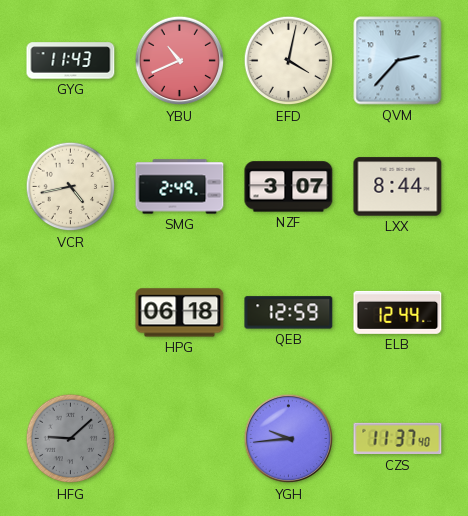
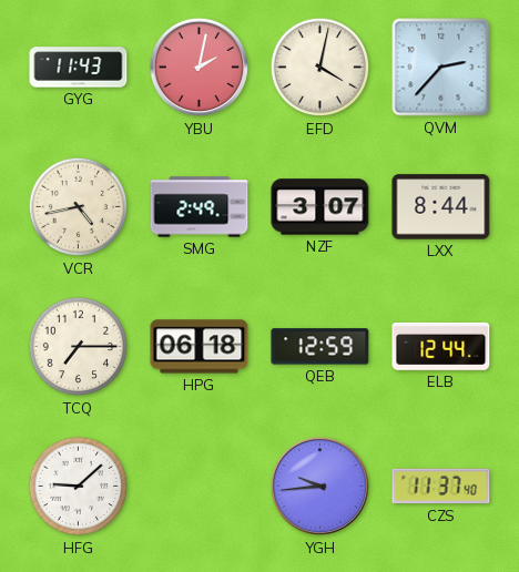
YBU: 10:41 -> 2:02
TCQ: none -> 7:15
HFG dial: grey -> white
